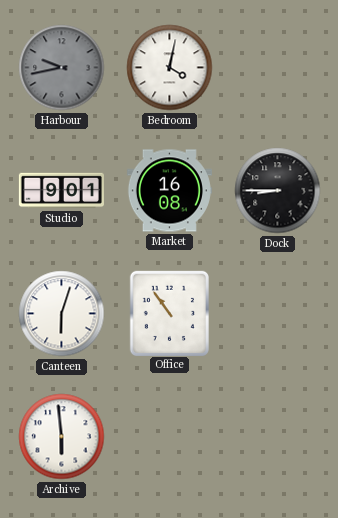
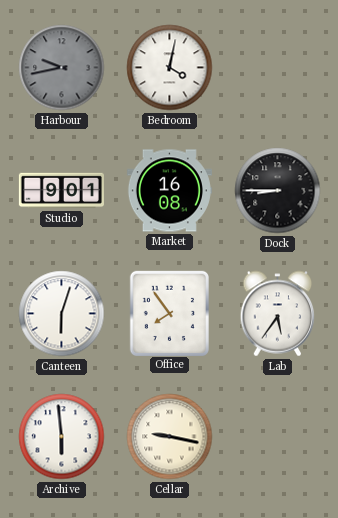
Office: 10:54 -> 7:54
Lab: none -> 5:36
Cellar: none -> 9:17
